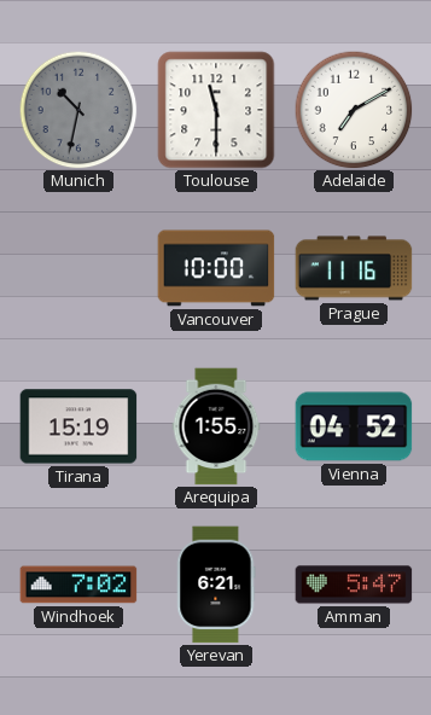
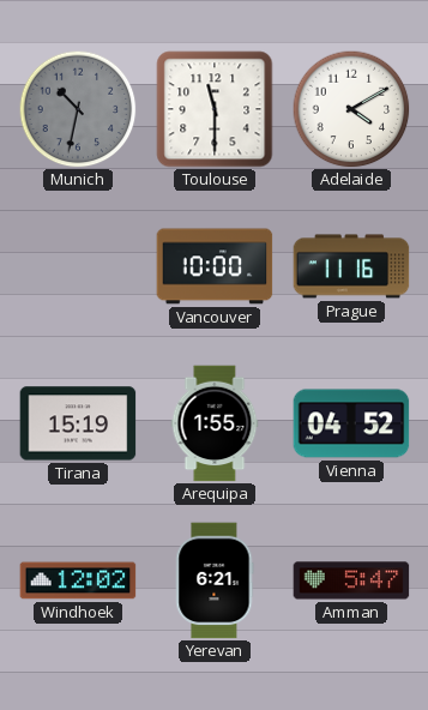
Adelaide: 7:10 -> 4:10
Windhoek: 7:02 -> 12:02
